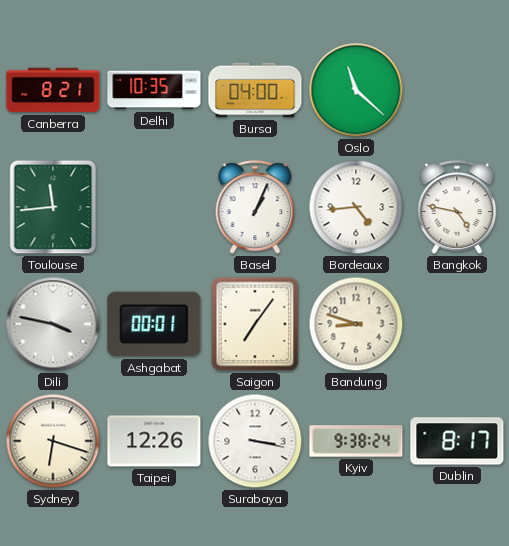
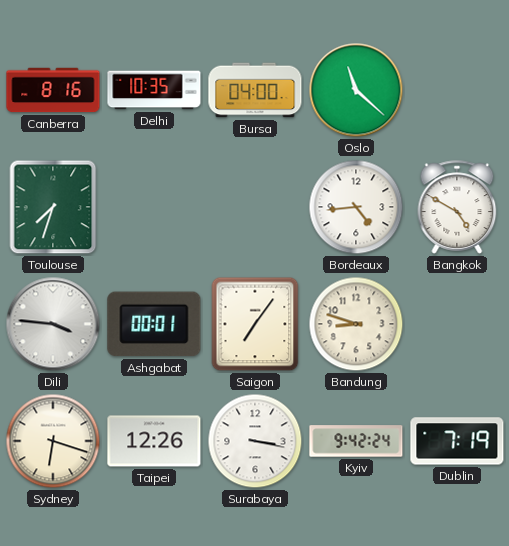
Canberra: 8:21 -> 8:16
Toulouse: 11:44 -> 7:33
Basel: 1:04 -> none
Bangkok: 4:47 -> 4:50
Dili: 3:47 -> 3:46
Kyiv: 9:38 -> 9:42
Dublin: 8:17 -> 7:19
